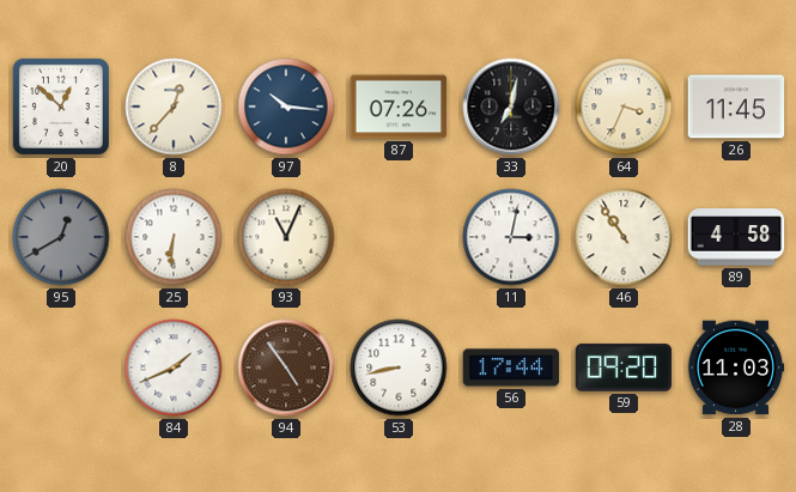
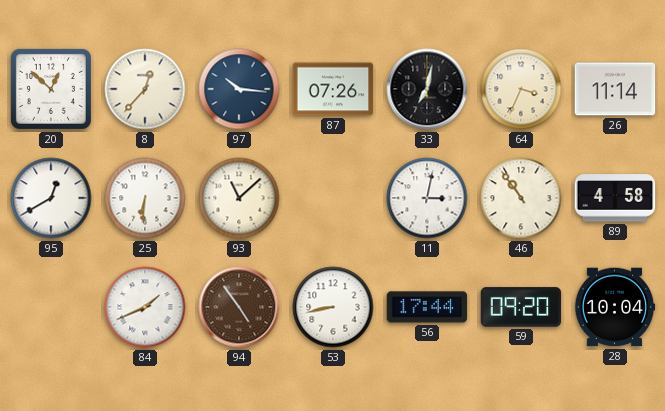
26: 11:45 -> 11:14
95 dial: grey -> white
93: 11:04 -> 11:08
28: 11:03 -> 10:04
